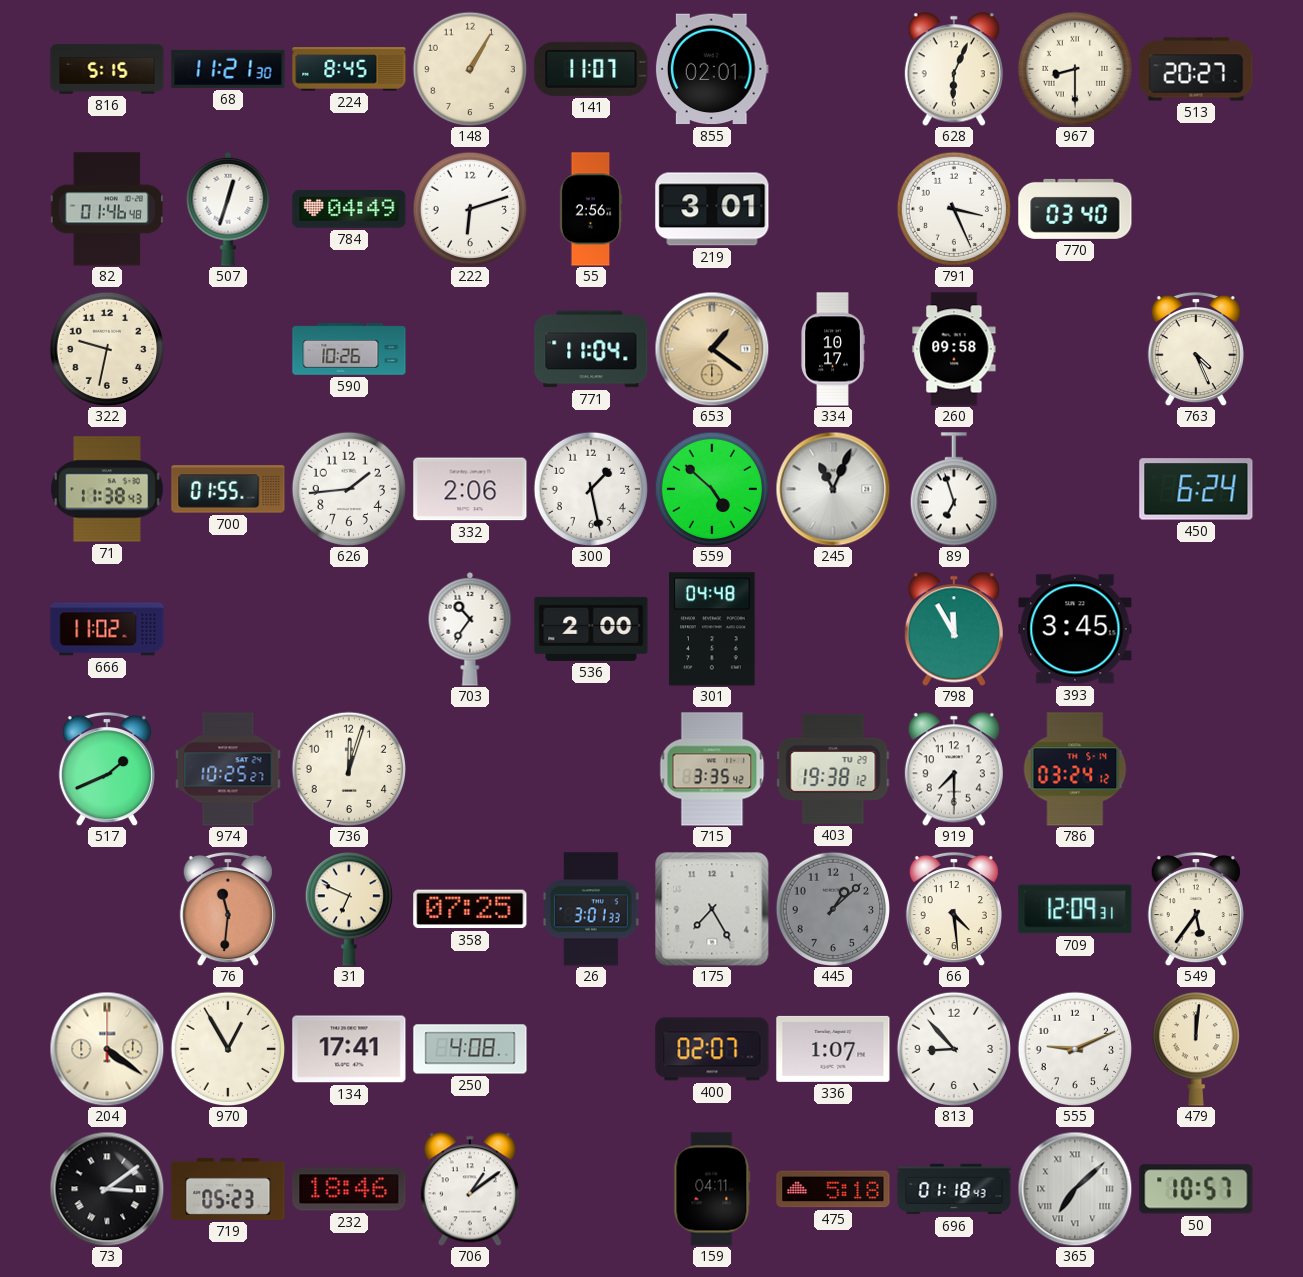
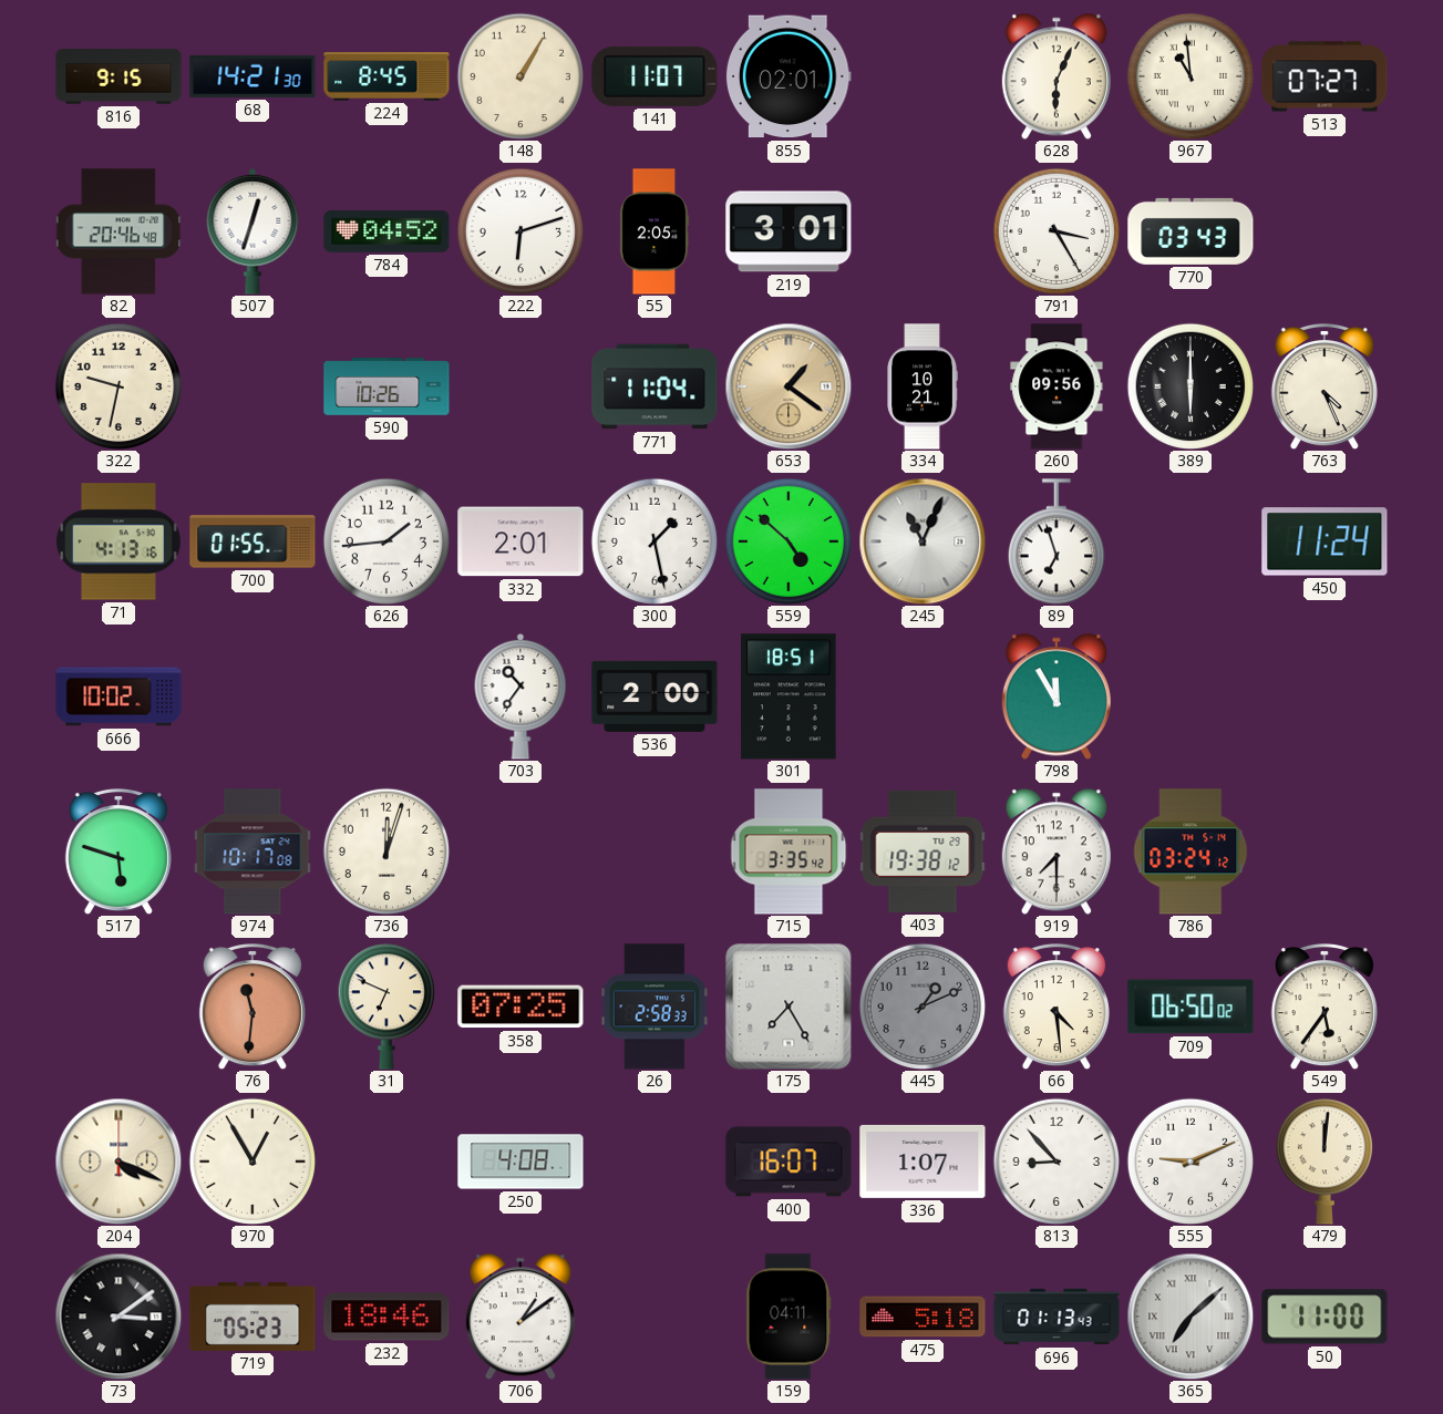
816: 5:15 -> 9:15
68: 11:21 -> 14:21
967: 8:30 -> 10:59
513: 20:27 -> 07:27
82: 01:46 -> 20:46
784: 04:49 -> 04:52
55: 2:56 -> 2:05
791: 3:26 -> 3:25
770: 03:40 -> 03:43
334: 10:17 -> 10:21
260: 09:58 -> 09:56
389: none -> 6:00
71: 11:38 -> 4:13
332: 2:06 -> 2:01
450: 6:24 -> 11:24
666: 11:02 -> 10:02
301: 04:48 -> 18:51
393: 3:45 -> none
517: 1:41 -> 5:48
974: 10:25 -> 10:17
26: 3:01 -> 2:58
445: 1:08 -> 1:11
709: 12:09 -> 06:50
204: 4:21 -> 4:19
134: 17:41 -> none
400: 02:07 -> 16:07
696: 01:18 -> 01:13
50: 10:57 -> 11:00
